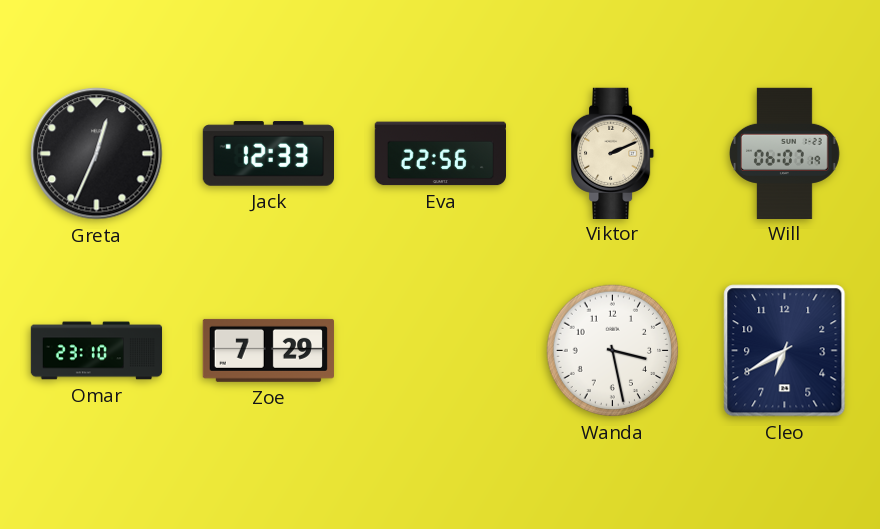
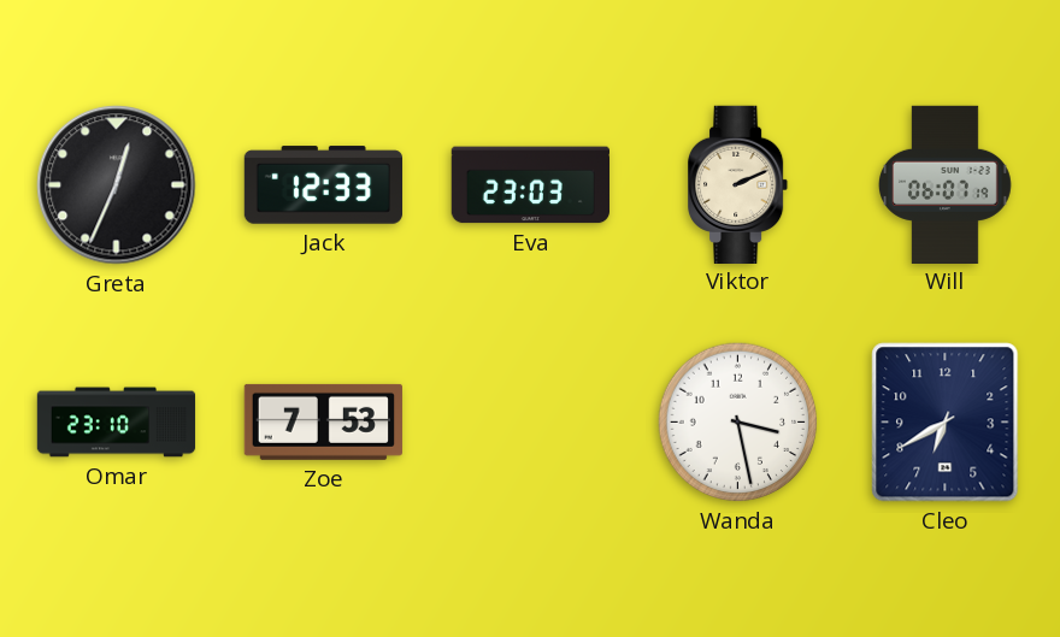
Eva: 22:56 -> 23:03
Zoe: 7:29 -> 7:53
